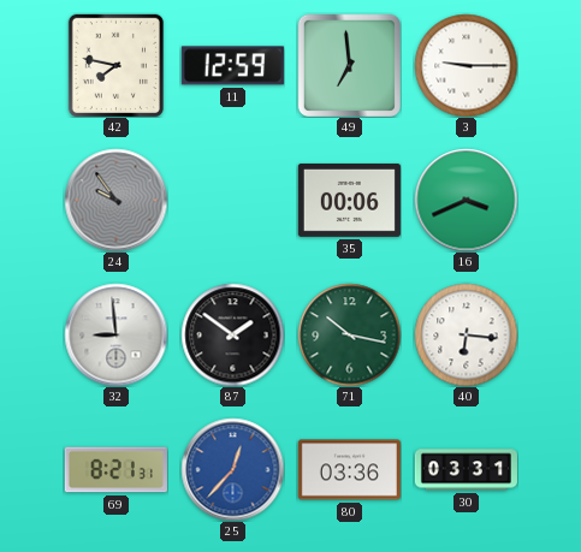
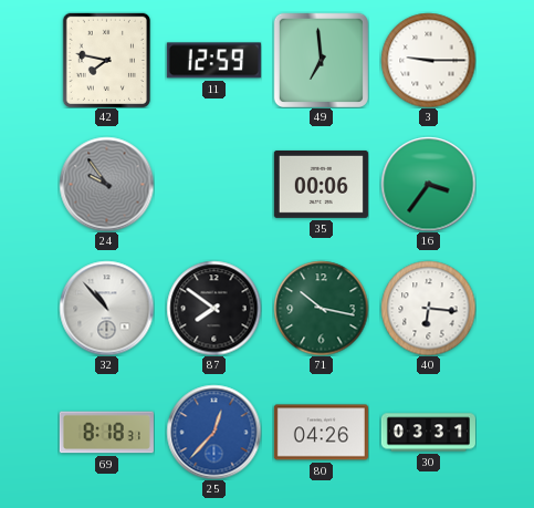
16: 3:41 -> 3:36
32: 8:59 -> 10:53
87: 1:51 -> 7:51
69: 8:21 -> 8:18
80: 03:36 -> 04:26
